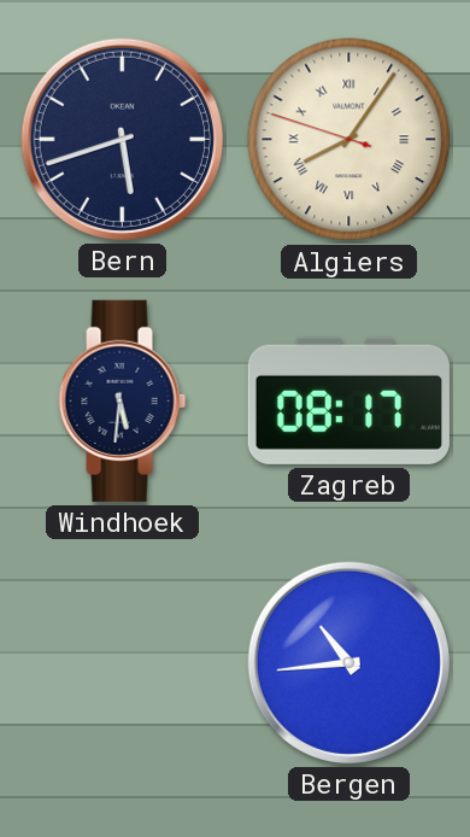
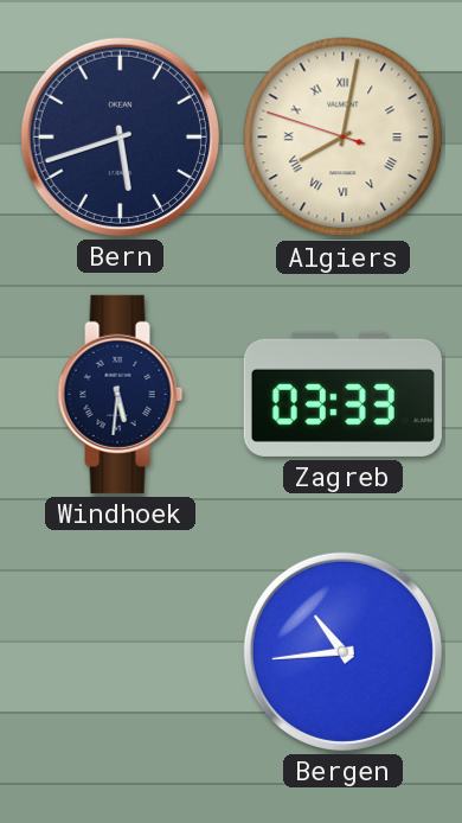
Algiers: 8:05 -> 8:01
Zagreb: 08:17 -> 03:33
